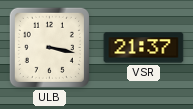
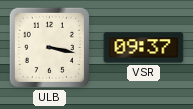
VSR: 21:37 -> 09:37
